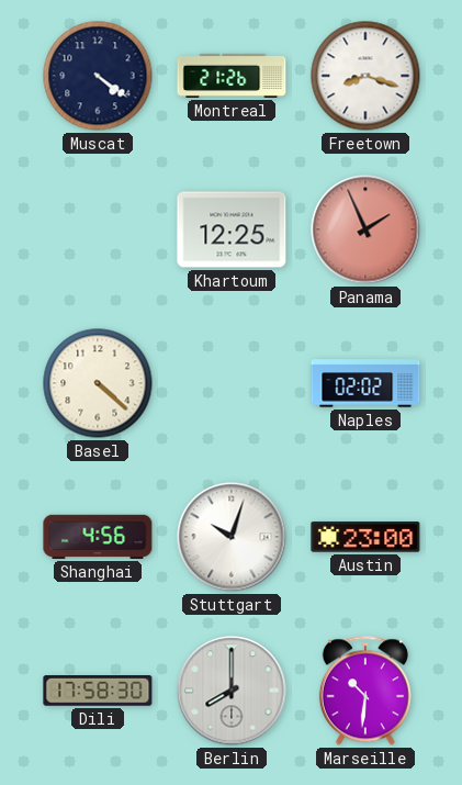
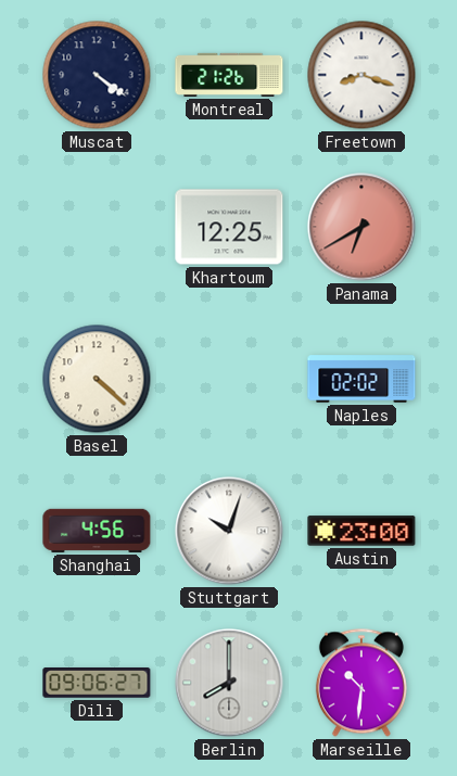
Panama: 1:56 -> 6:40
Dili: 17:58 -> 09:06
